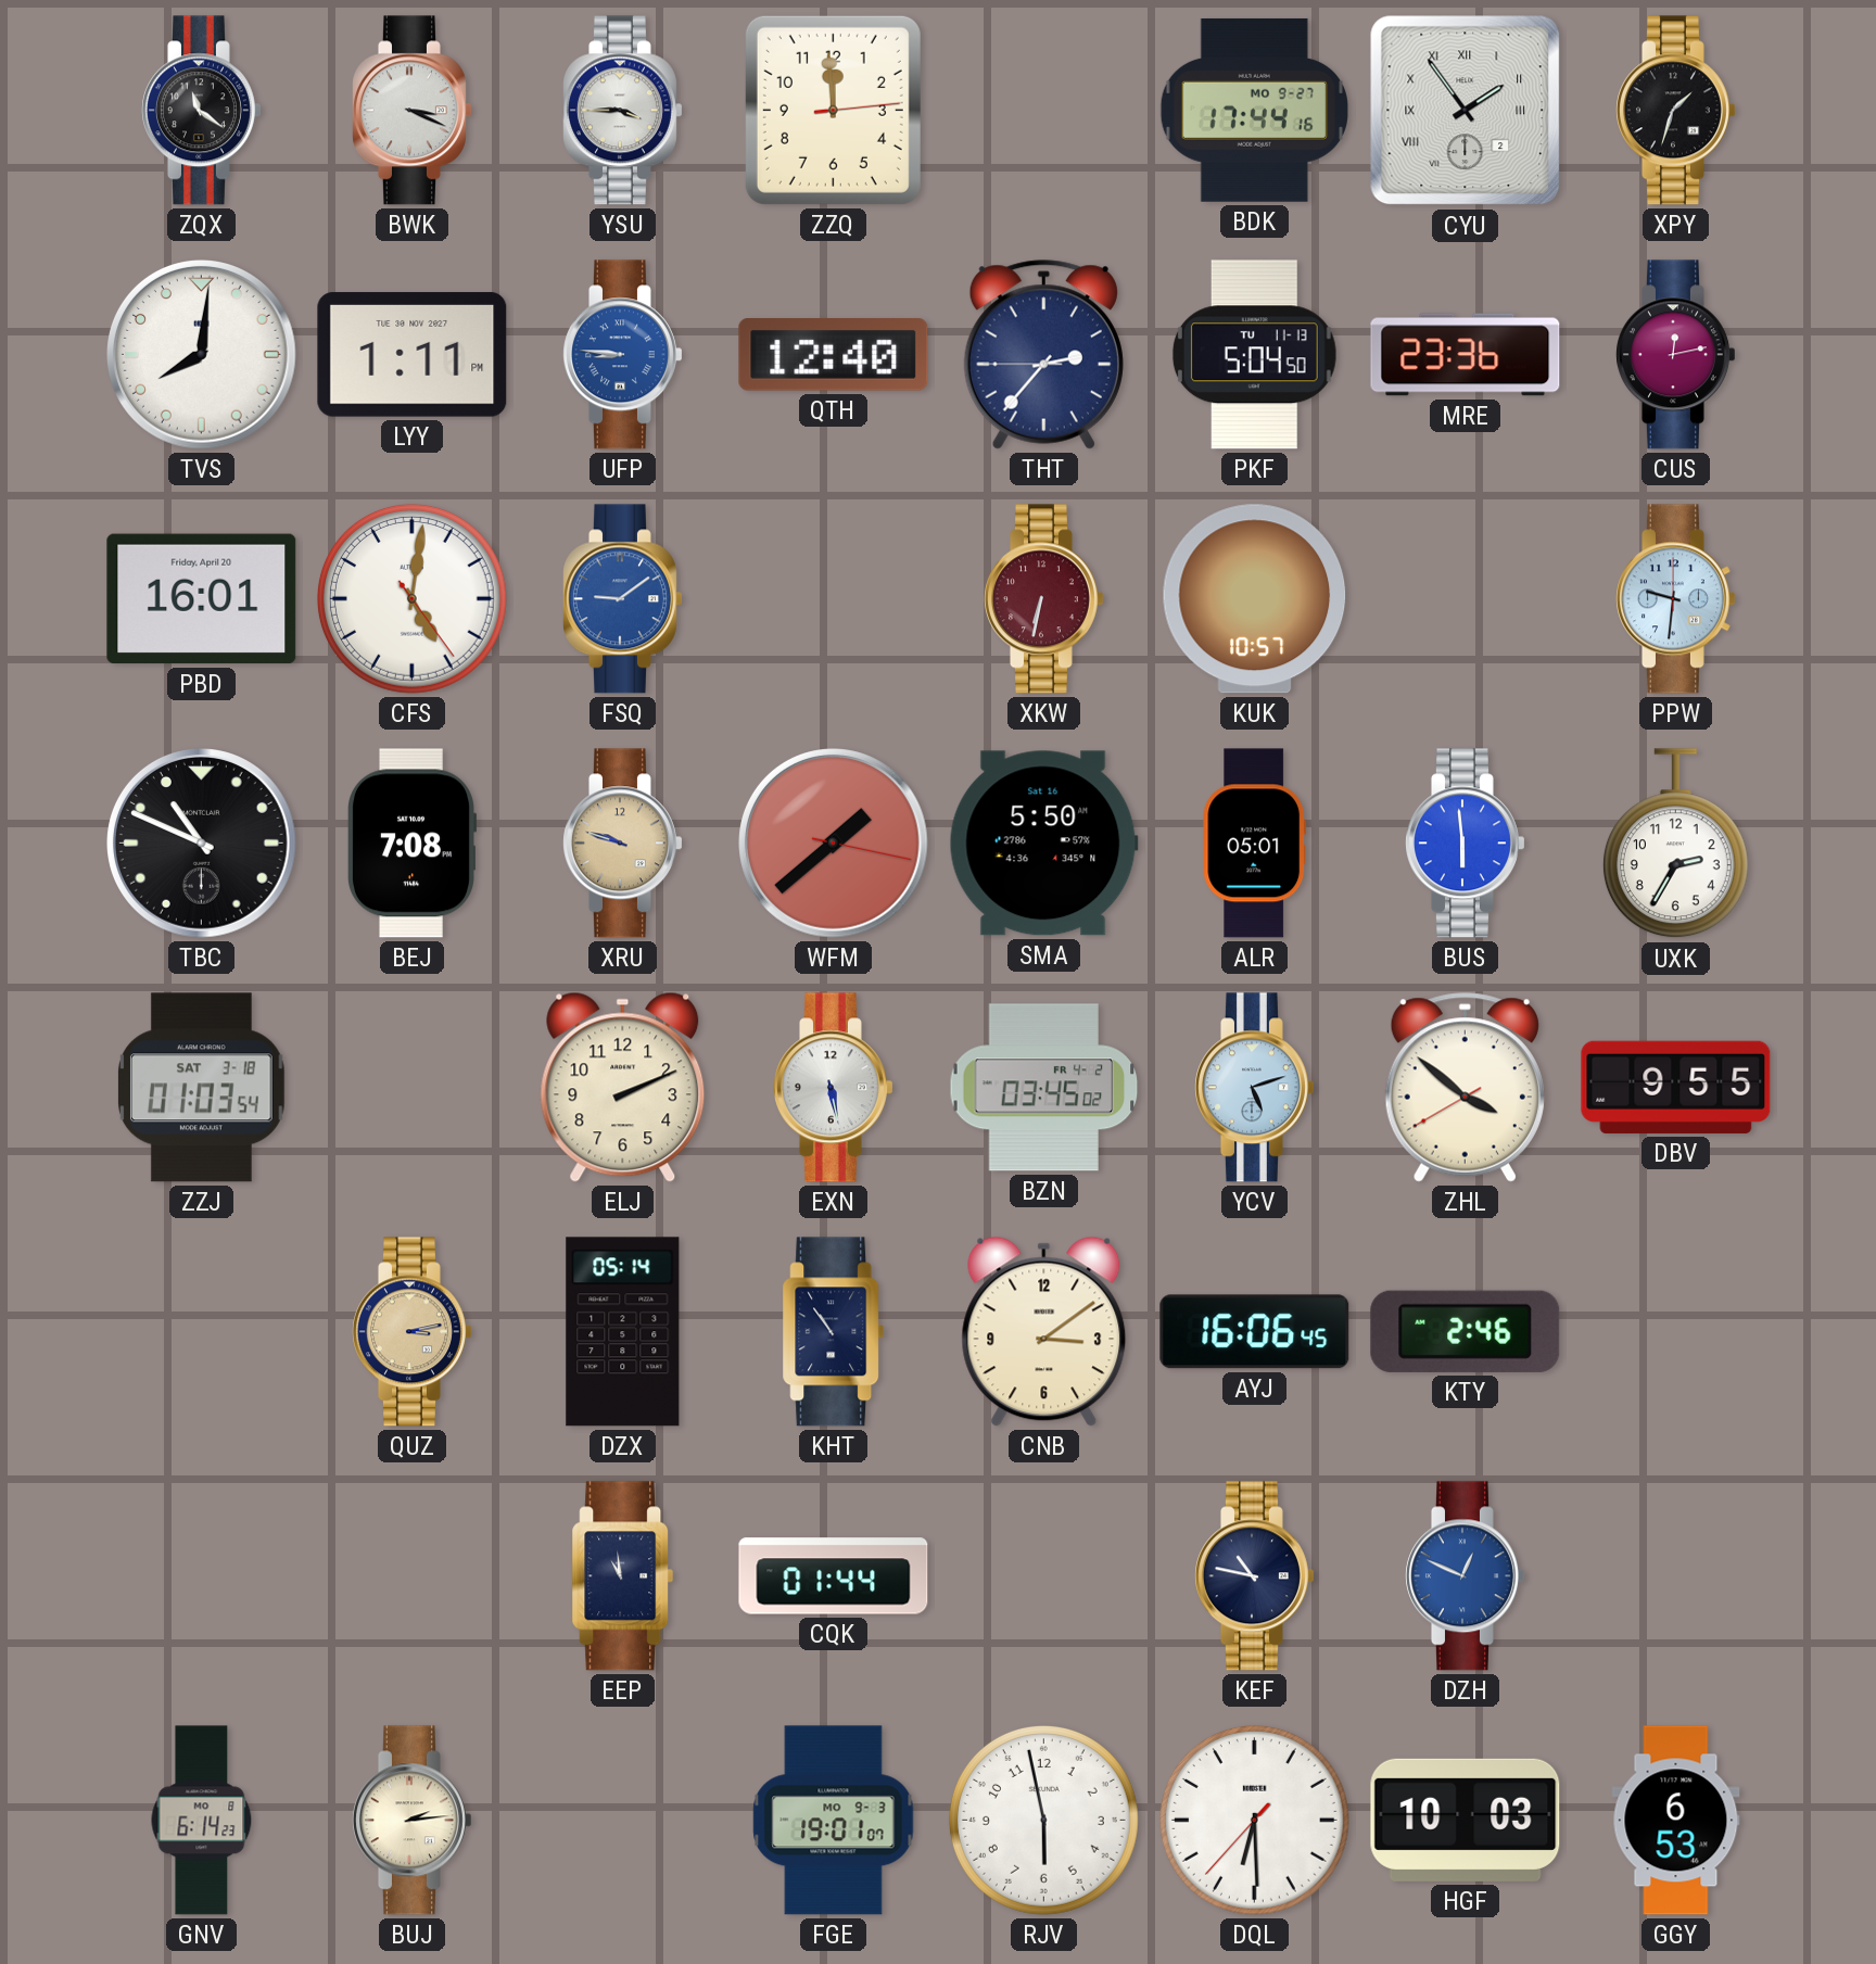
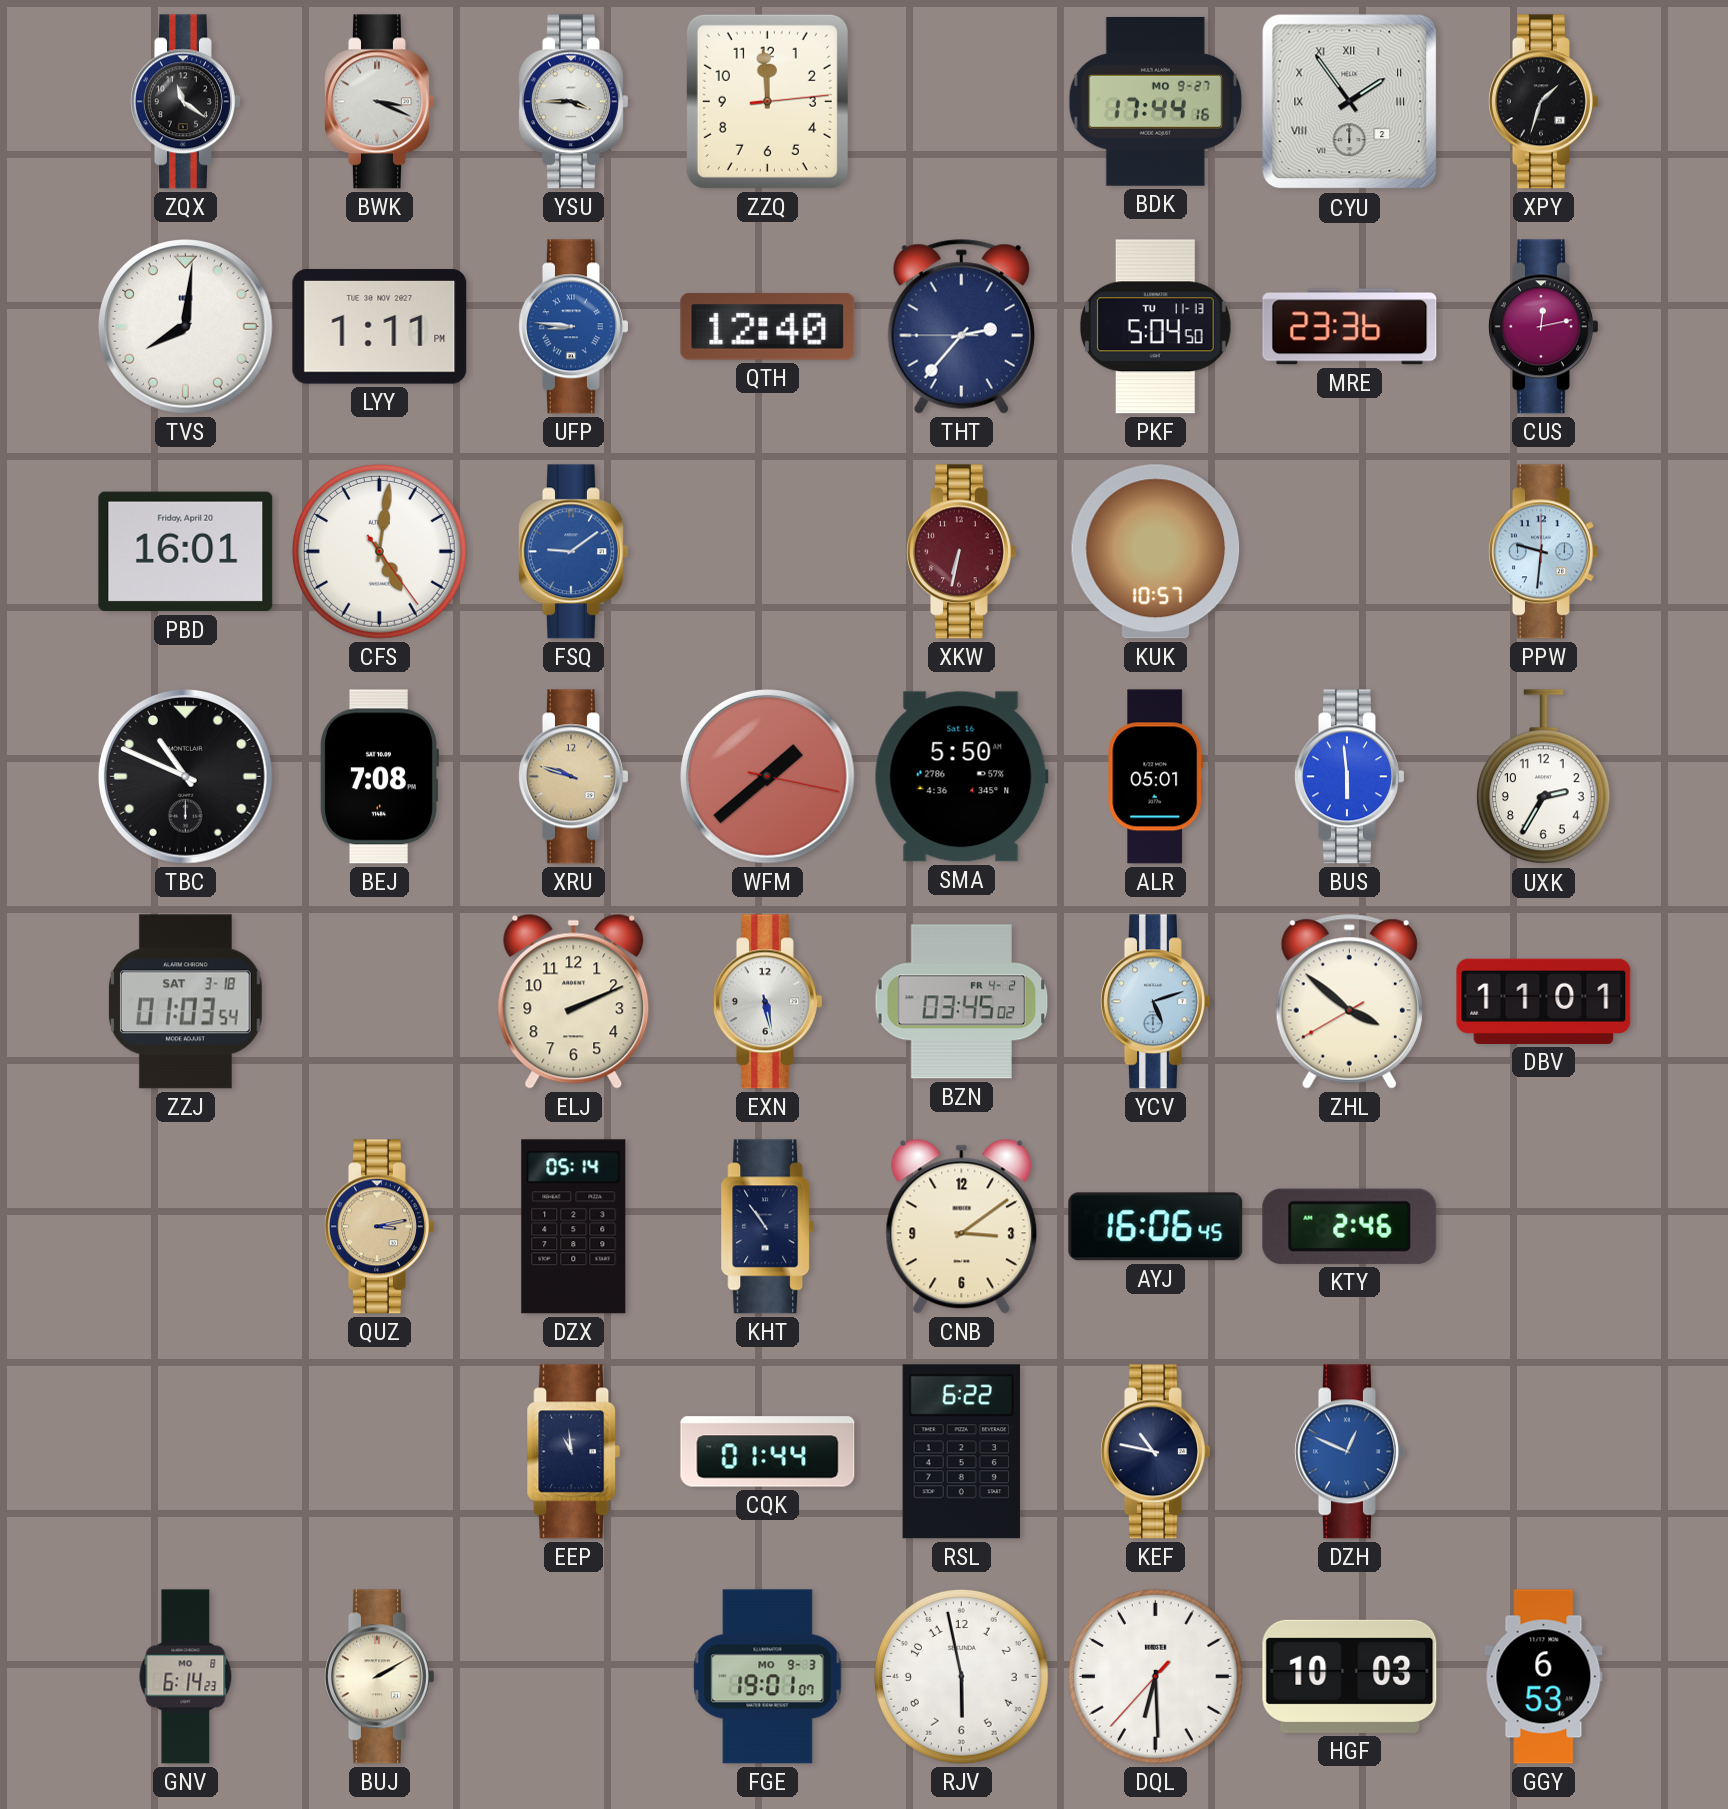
DBV: 9:55 -> 11:01
RSL: none -> 6:22
BUJ: 2:14 -> 2:10
